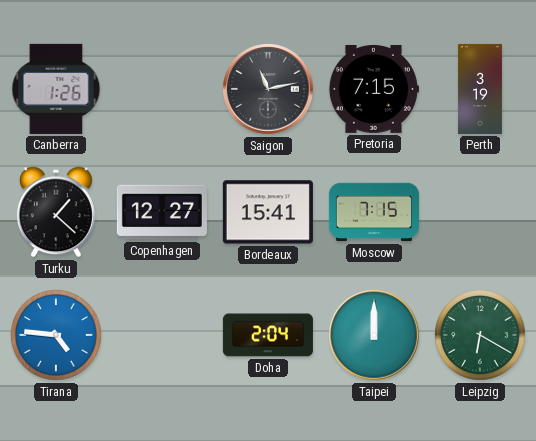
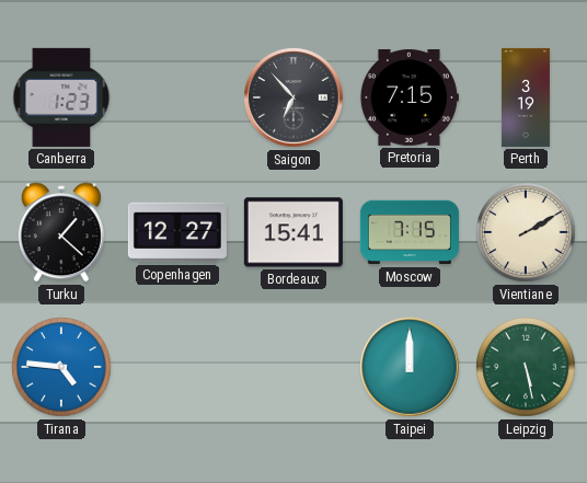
Canberra: 1:26 -> 1:23
Saigon: 11:13 -> 6:53
Vientiane: none -> 2:10
Doha: 2:04 -> none
Leipzig: 6:20 -> 5:28
